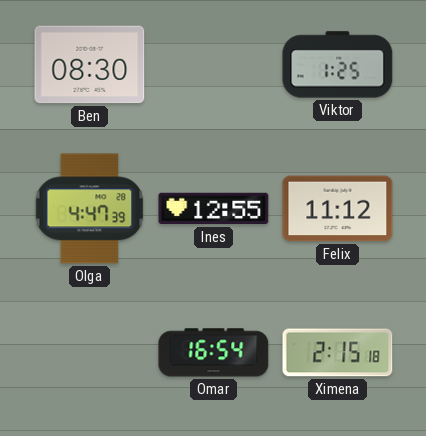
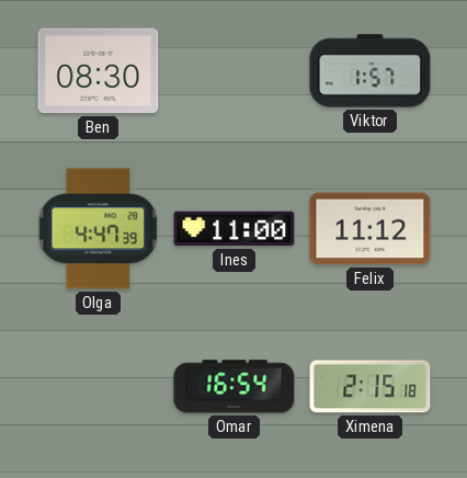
Viktor: 1:25 -> 1:57
Ines: 12:55 -> 11:00
